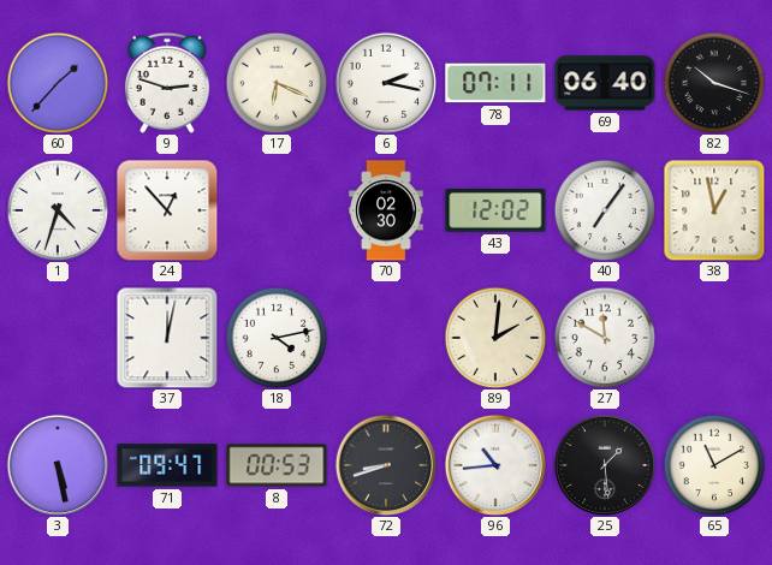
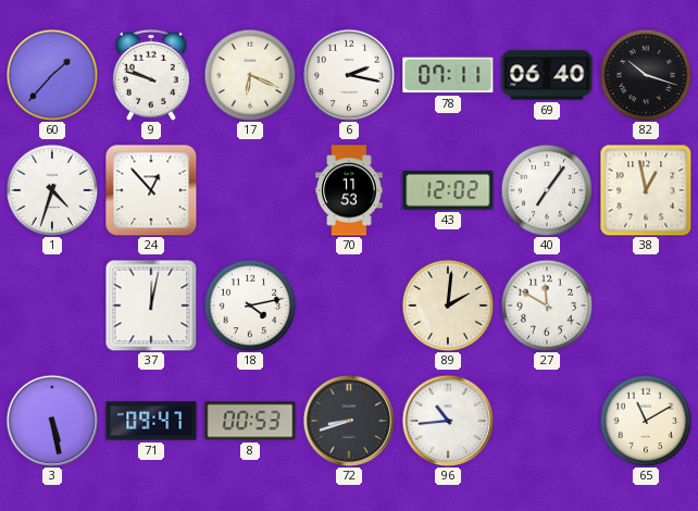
9: 2:48 -> 9:48
70: 02:30 -> 11:53
25: 1:29 -> none
